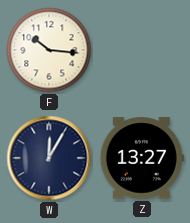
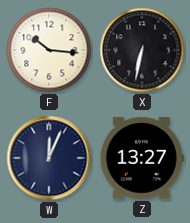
X: none -> 6:32
W: 12:05 -> 12:04
